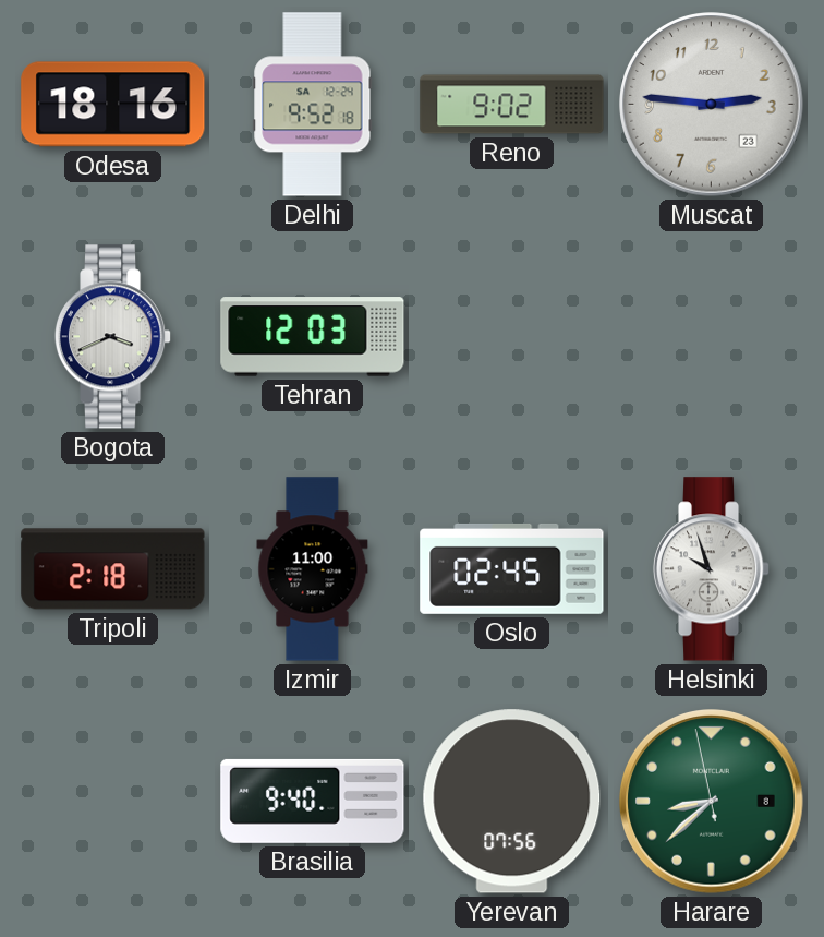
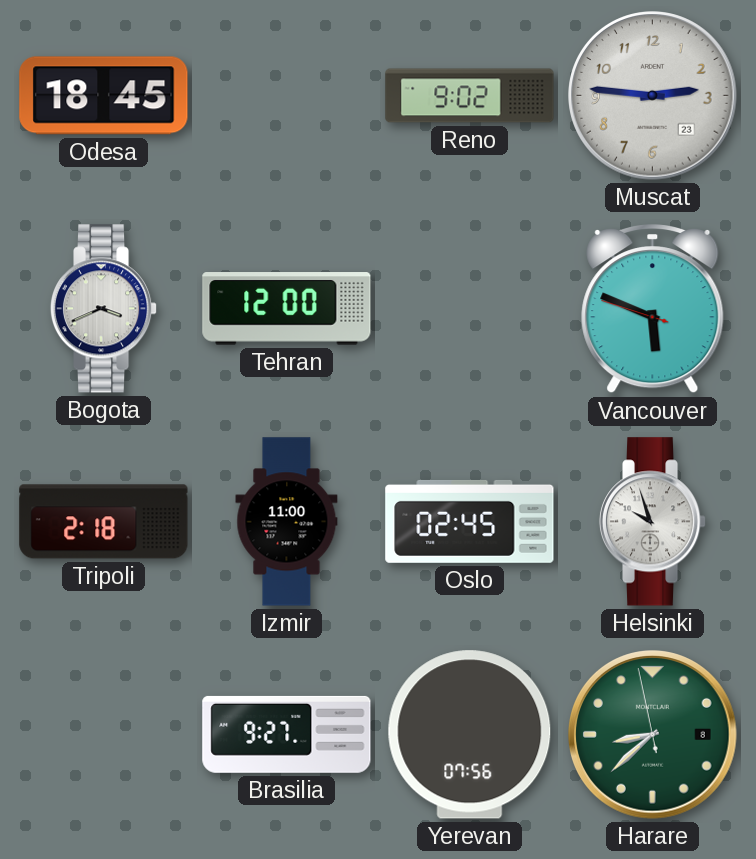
Odesa: 18:16 -> 18:45
Delhi: 9:52 -> none
Tehran: 12:03 -> 12:00
Vancouver: none -> 5:48
Brasilia: 9:40 -> 9:27
